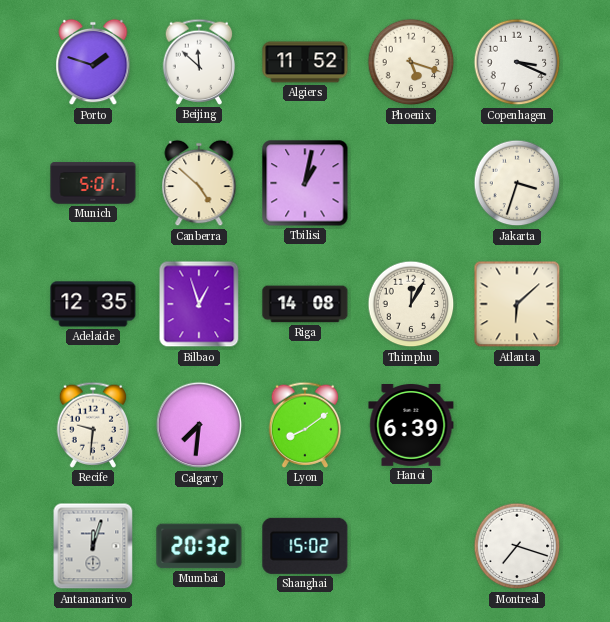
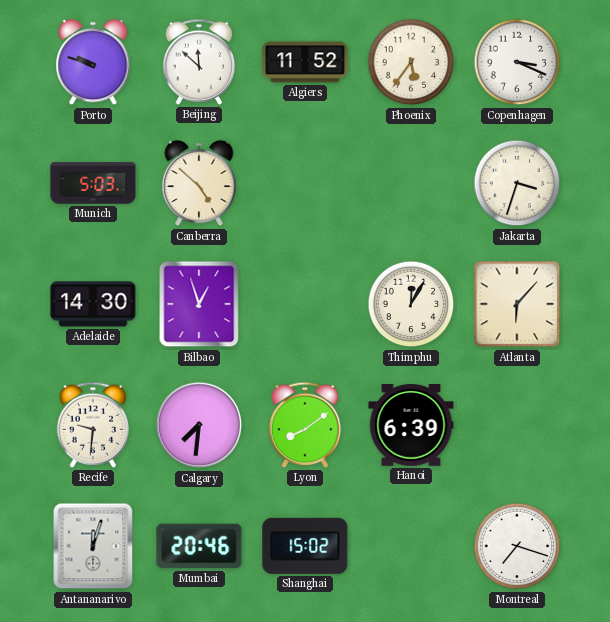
Porto: 1:48 -> 9:48
Phoenix: 5:18 -> 5:36
Munich: 5:01 -> 5:03
Tbilisi: 1:02 -> none
Adelaide: 12:35 -> 14:30
Riga: 14:08 -> none
Atlanta: 6:08 -> 6:07
Mumbai: 20:32 -> 20:46
